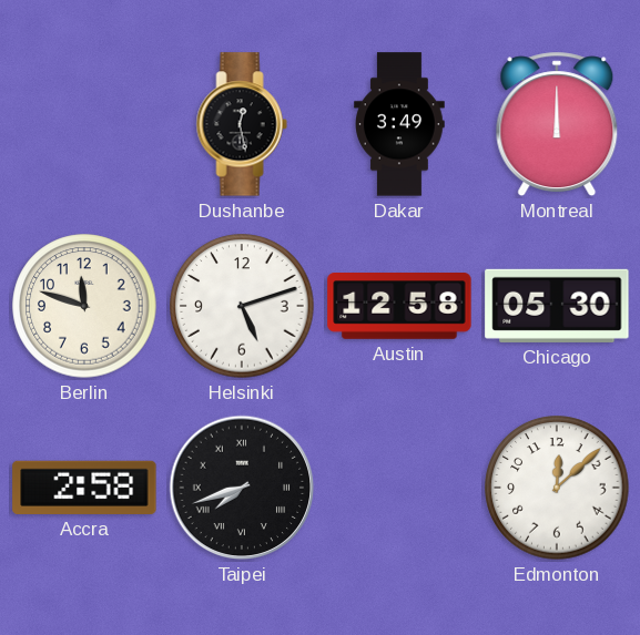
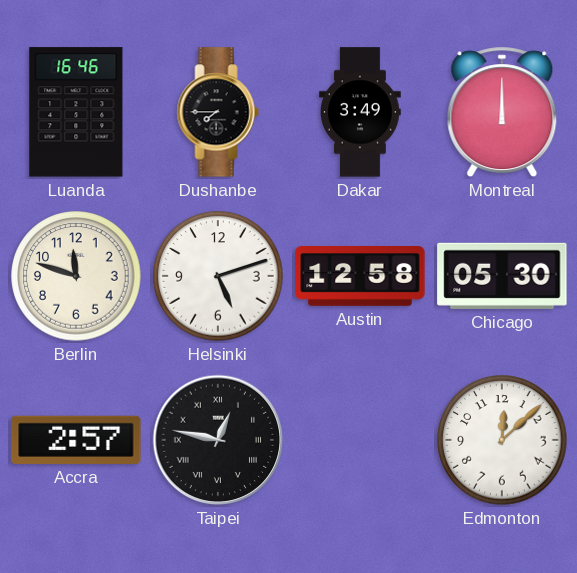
Luanda: none -> 16:46
Dushanbe: 12:28 -> 7:45
Accra: 2:58 -> 2:57
Taipei: 7:42 -> 12:47
